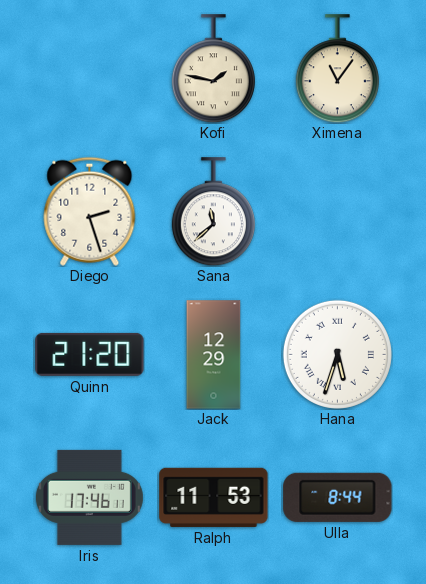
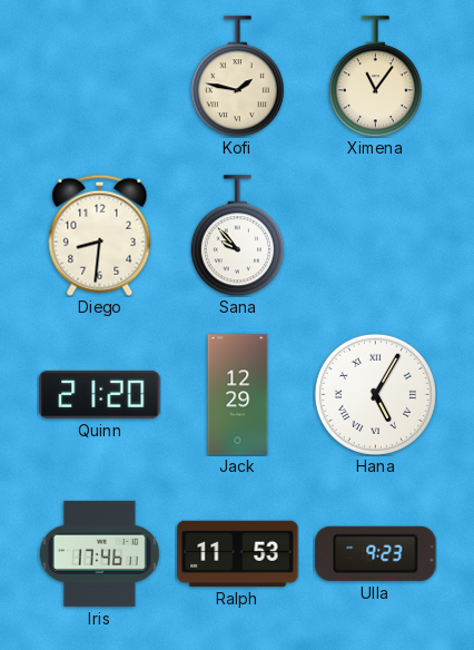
Diego: 2:27 -> 8:31
Sana: 11:38 -> 9:53
Hana: 5:33 -> 5:05
Ulla: 8:44 -> 9:23
